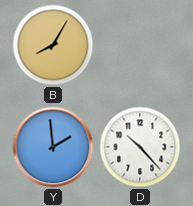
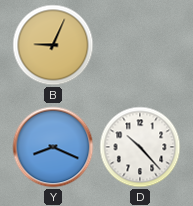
B: 8:05 -> 9:04
Y: 1:59 -> 8:19
